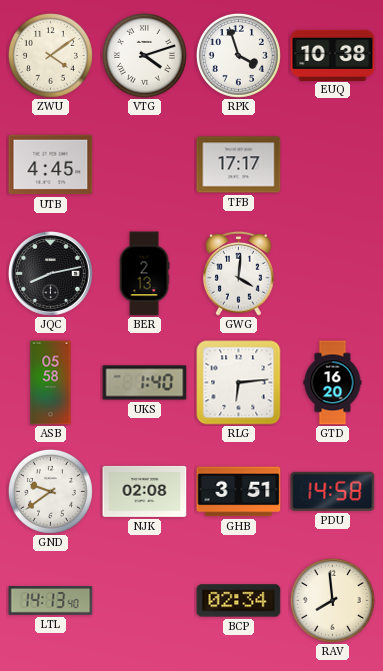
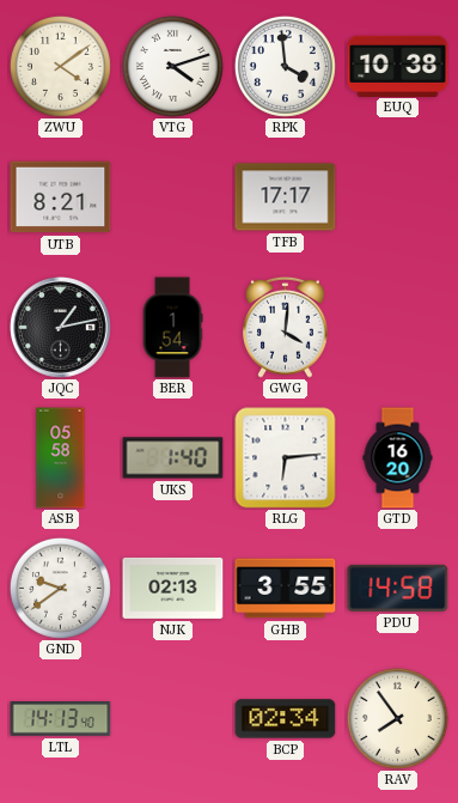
RPK: 3:57 -> 3:59
UTB: 4:45 -> 8:21
JQC: 8:13 -> 1:13
BER: 2:13 -> 1:54
NJK: 02:08 -> 02:13
GHB: 3:51 -> 3:55
RAV: 7:59 -> 7:54
